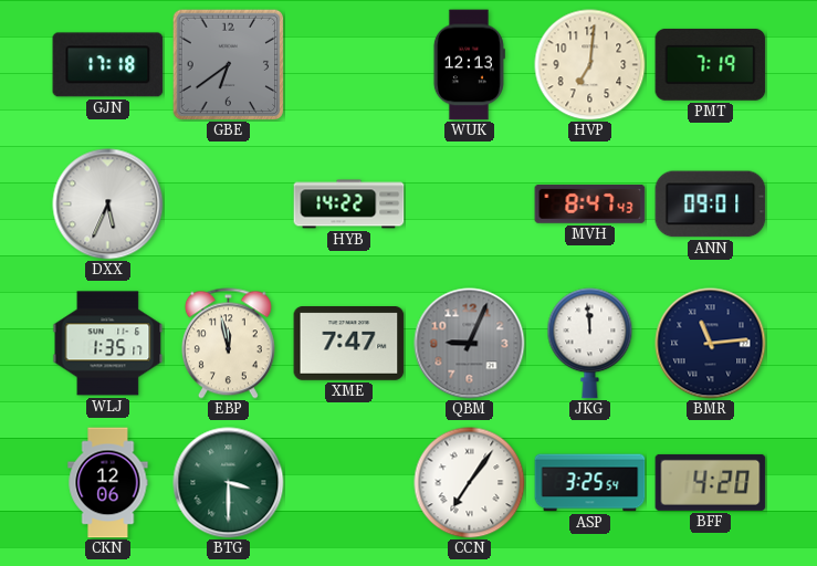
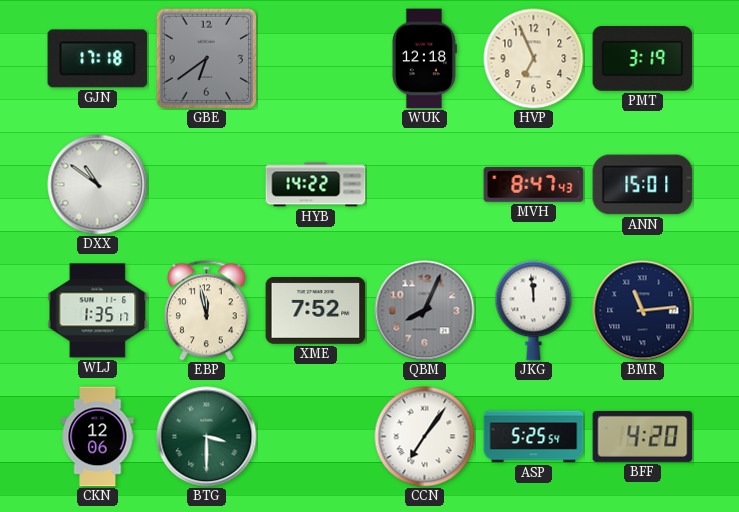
WUK: 12:13 -> 12:18
HVP: 7:01 -> 6:56
PMT: 7:19 -> 3:19
DXX: 5:34 -> 10:51
ANN: 09:01 -> 15:01
XME: 7:47 -> 7:52
QBM: 9:04 -> 8:04
ASP: 3:25 -> 5:25
